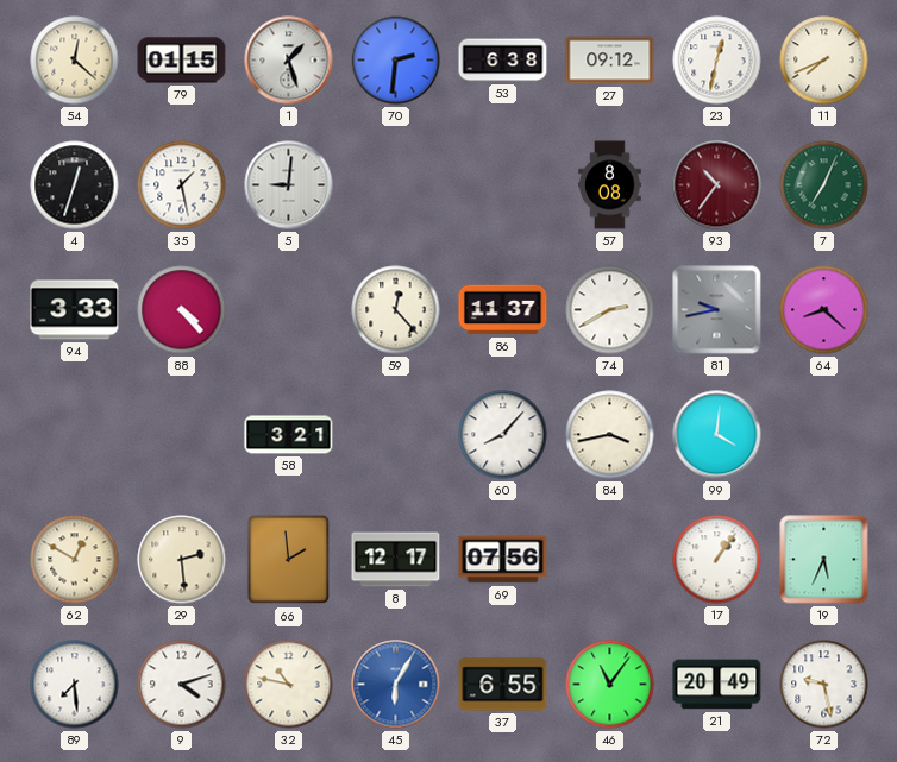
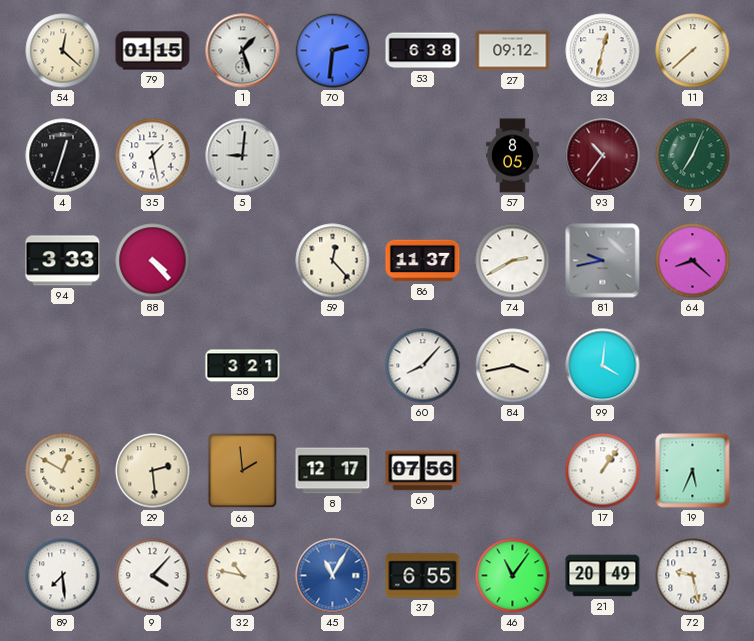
11: 7:41 -> 7:38
57: 8:08 -> 8:05
9: 4:12 -> 4:07
45: 6:05 -> 11:05
